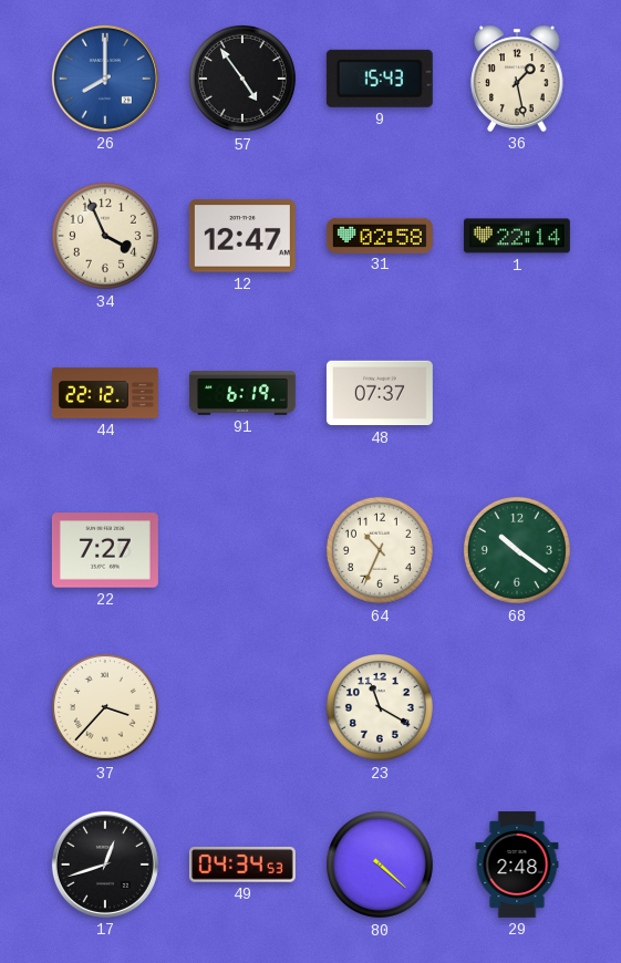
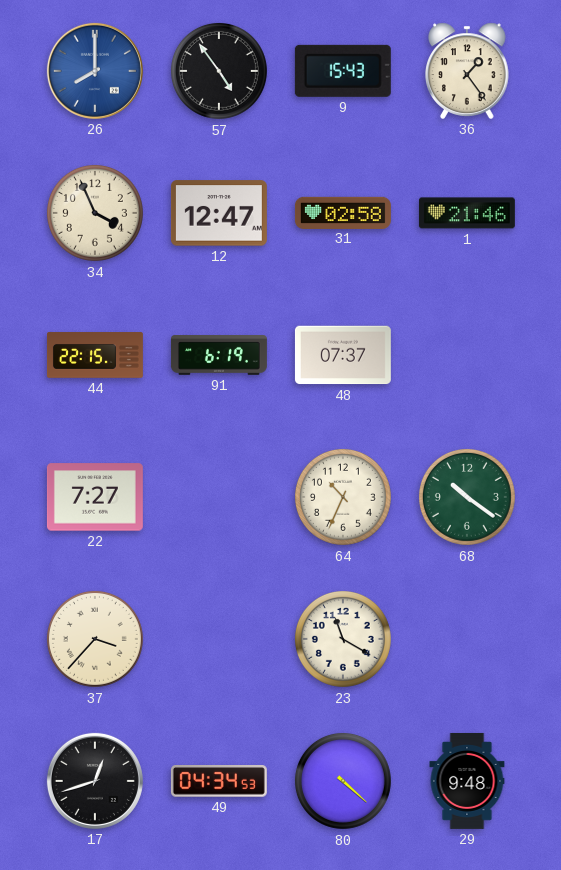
36: 1:28 -> 1:24
1: 22:14 -> 21:46
44: 22:12 -> 22:15
29: 2:48 -> 9:48
